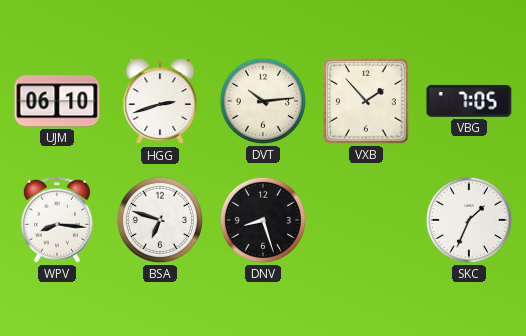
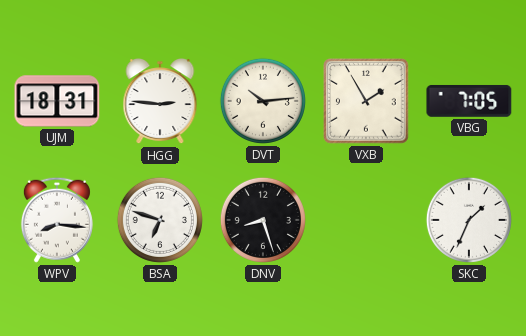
UJM: 06:10 -> 18:31
HGG: 2:42 -> 2:46
VXB: 1:53 -> 1:55
